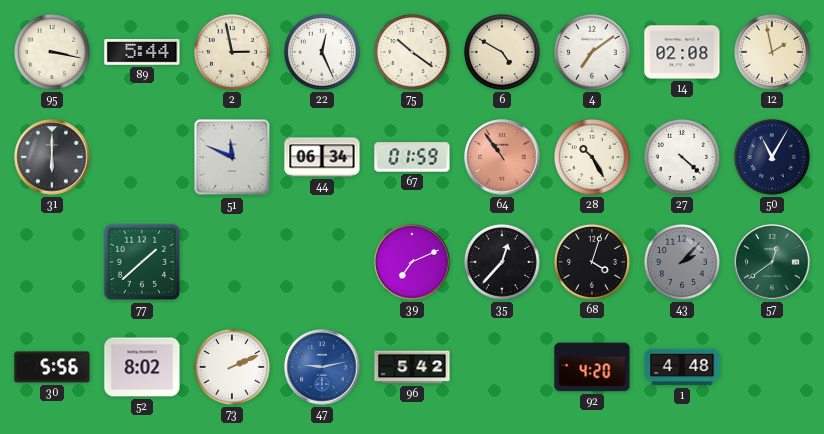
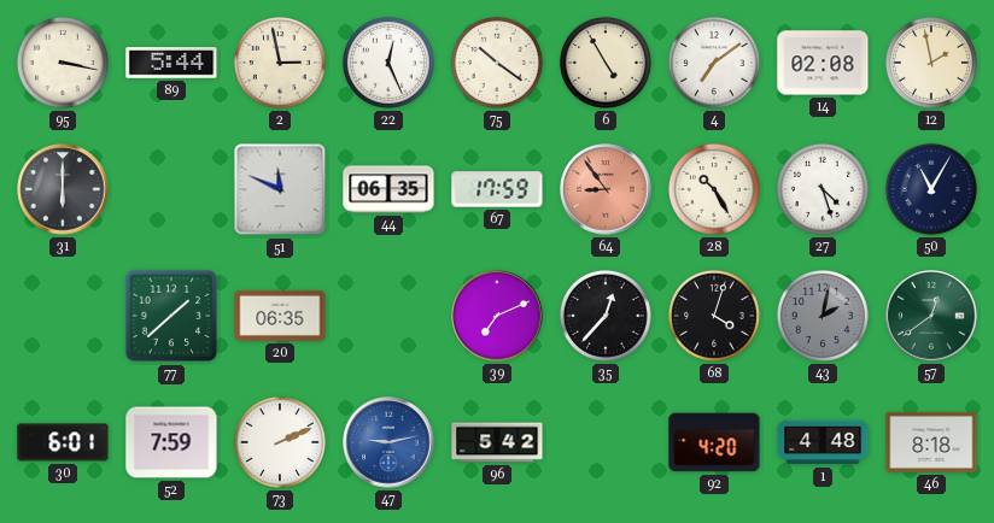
6: 4:50 -> 4:55
44: 06:34 -> 06:35
67: 01:59 -> 17:59
64: 10:54 -> 8:54
27: 4:22 -> 4:27
20: none -> 06:35
43: 2:07 -> 2:02
30: 5:56 -> 6:01
52: 8:02 -> 7:59
46: none -> 8:18
